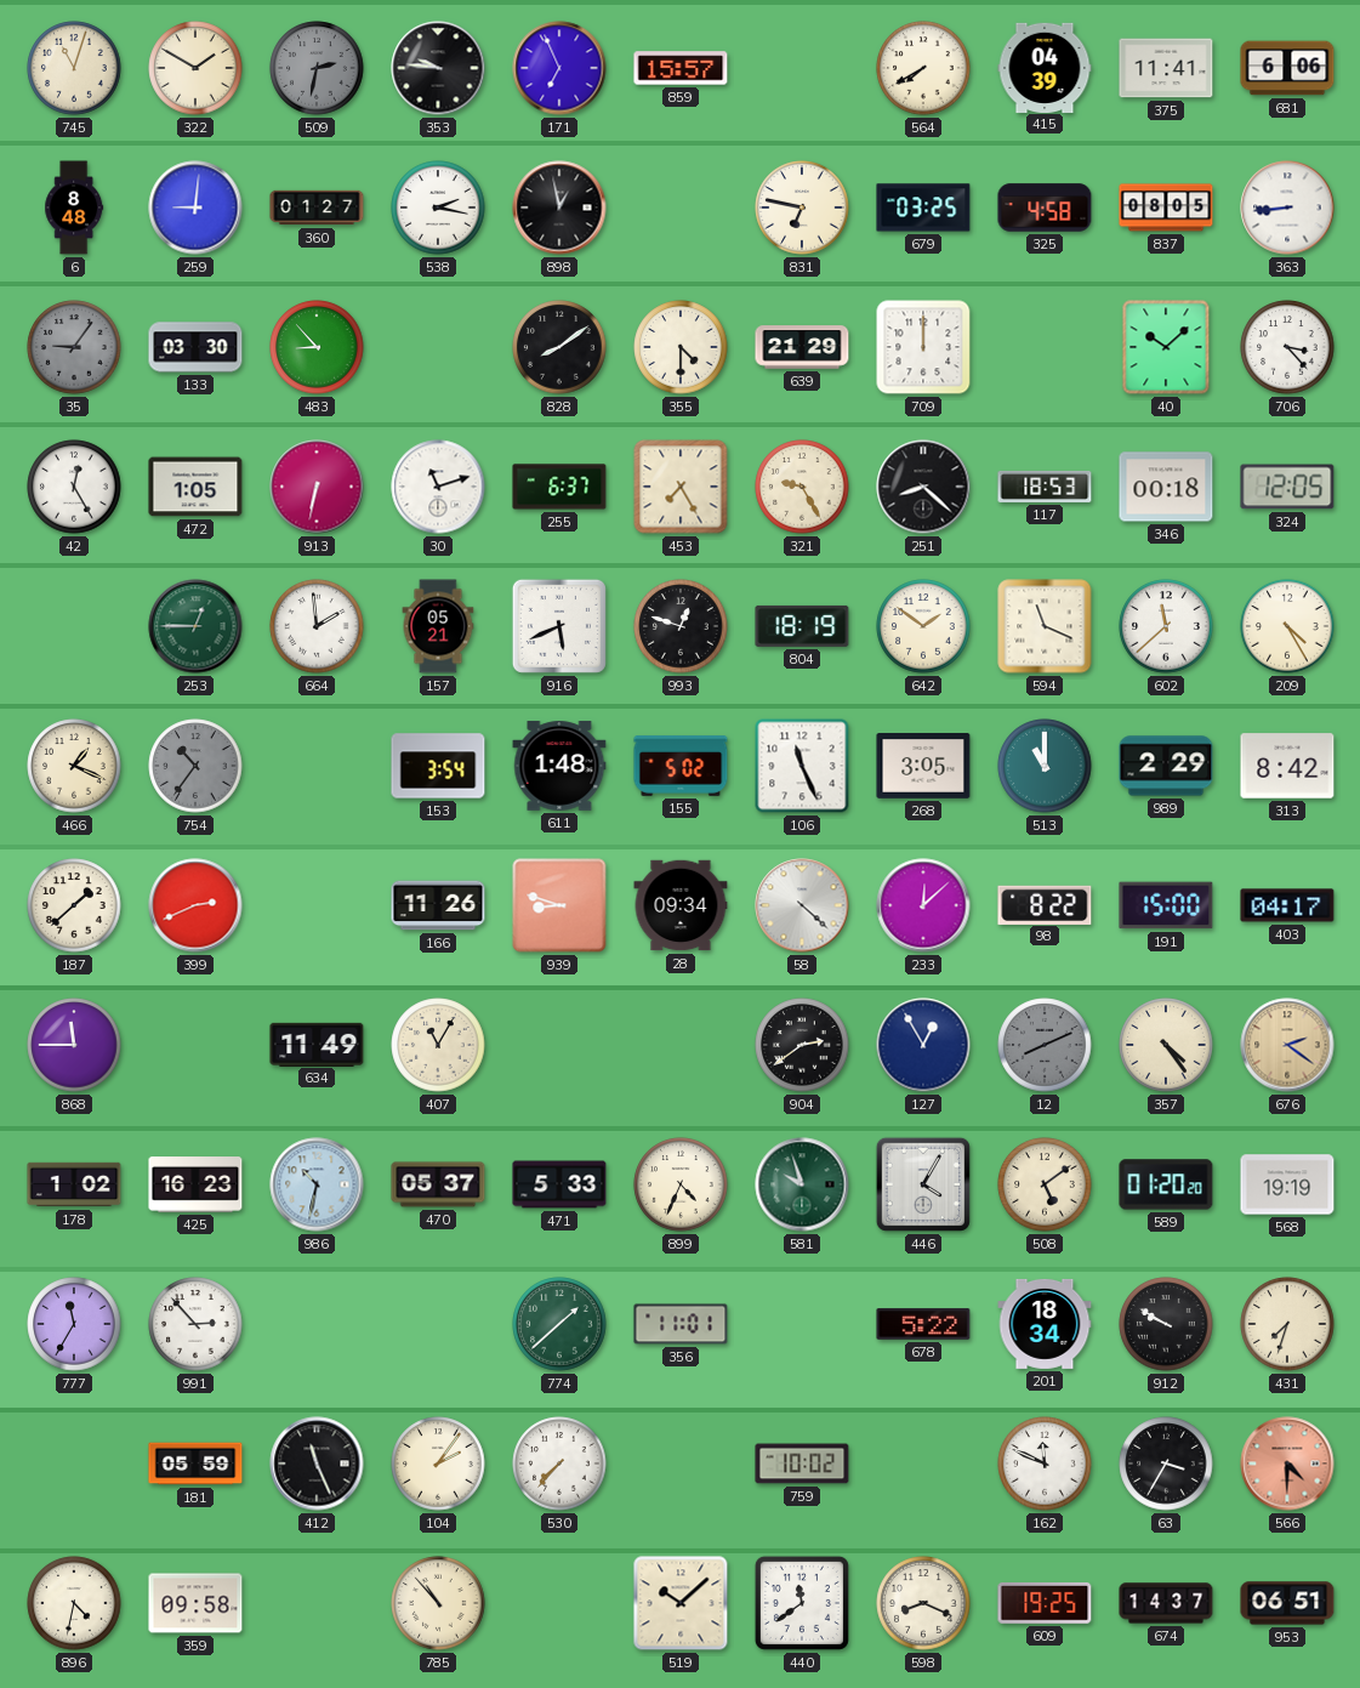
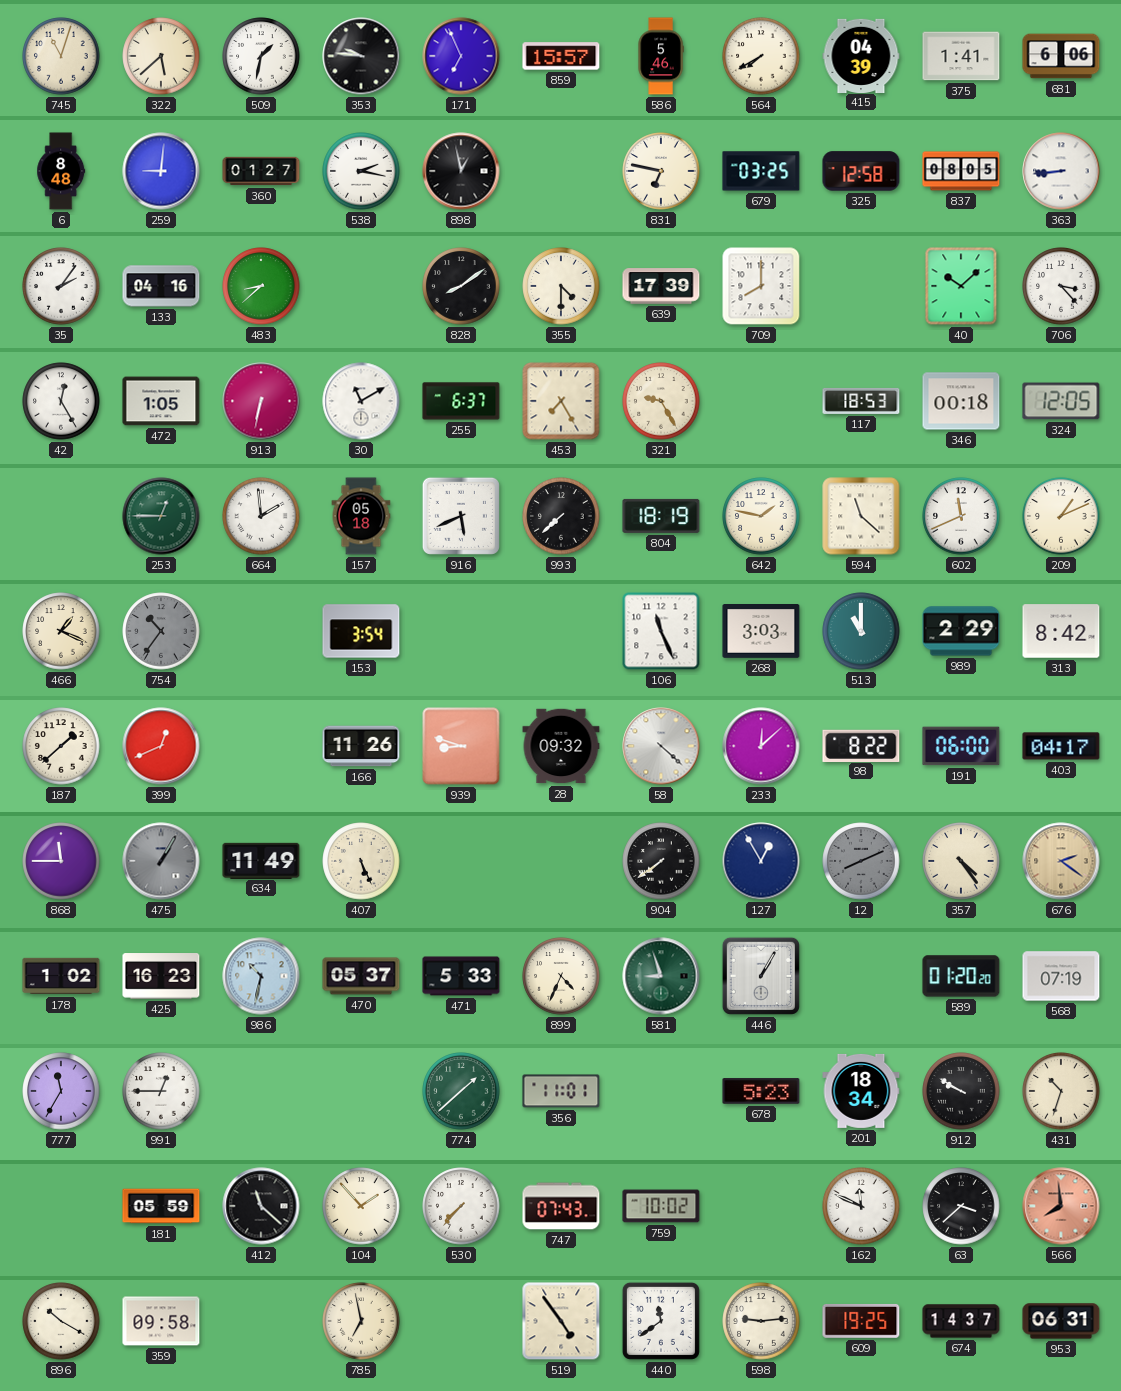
322: 1:50 -> 5:38
509: 2:32 -> 1:32
509 dial: grey -> white
586: none -> 5:46
375: 11:41 -> 1:41
325: 4:58 -> 12:58
35: 9:06 -> 2:06
35 dial: grey -> white
133: 03:30 -> 04:16
483: 8:53 -> 8:38
639: 21:29 -> 17:39
709: 12:00 -> 8:00
30: 11:12 -> 11:10
251: 8:22 -> none
157: 05:21 -> 05:18
993: 12:48 -> 7:38
642: 1:51 -> 1:47
594: 11:19 -> 11:22
602: 11:38 -> 11:41
209: 4:25 -> 1:11
611: 1:48 -> none
155: 5:02 -> none
268: 3:05 -> 3:03
399: 2:41 -> 12:41
28: 09:34 -> 09:32
191: 15:00 -> 06:00
475: none -> 1:05
407: 11:05 -> 5:26
904: 2:39 -> 7:39
581: 9:57 -> 8:57
446: 4:05 -> 1:05
508: 5:09 -> none
568: 19:19 -> 07:19
991: 2:53 -> 12:45
678: 5:22 -> 5:23
431: 7:33 -> 10:33
412: 11:26 -> 11:22
104: 2:06 -> 1:53
747: none -> 07:43
63: 3:35 -> 3:38
566: 4:30 -> 7:59
896: 4:32 -> 10:20
785: 10:53 -> 6:58
519: 10:08 -> 4:54
598: 8:19 -> 9:14
953: 06:51 -> 06:31
